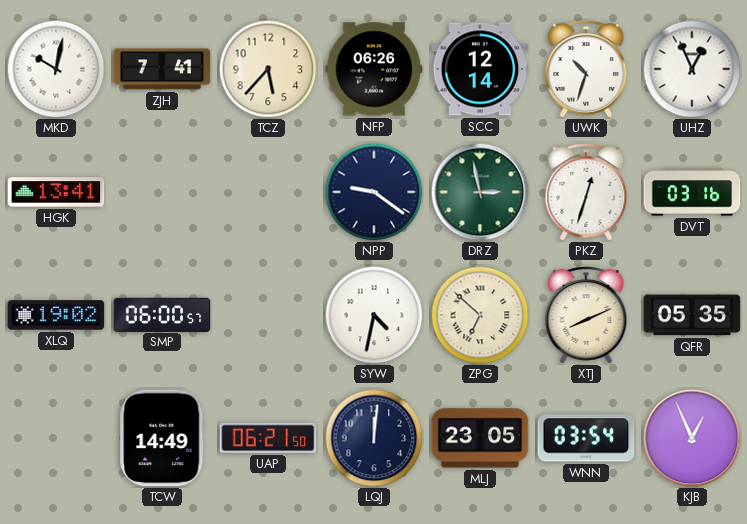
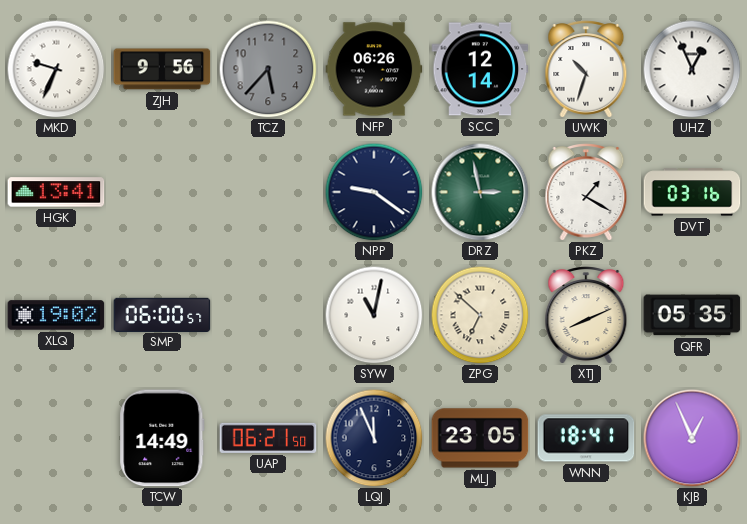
MKD: 10:02 -> 9:34
ZJH: 7:41 -> 9:56
TCZ dial: cream -> grey
PKZ: 12:33 -> 1:20
SYW: 4:32 -> 11:02
LQJ: 12:01 -> 11:56
WNN: 03:54 -> 18:41
